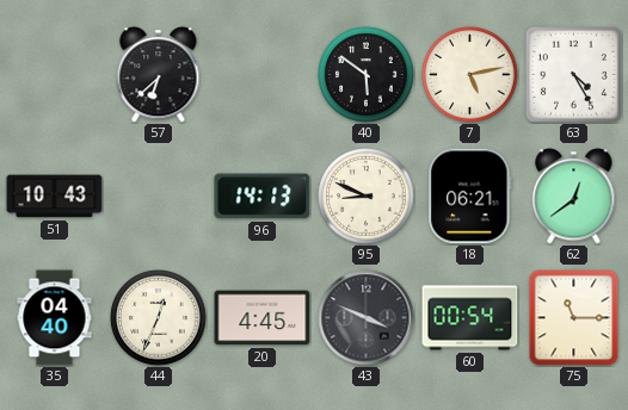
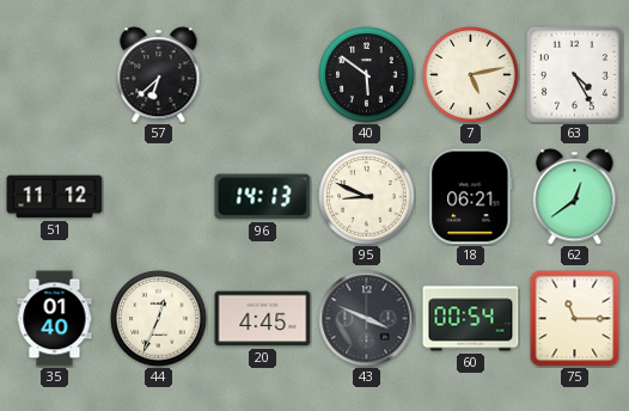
51: 10:43 -> 11:12
35: 04:40 -> 01:40
